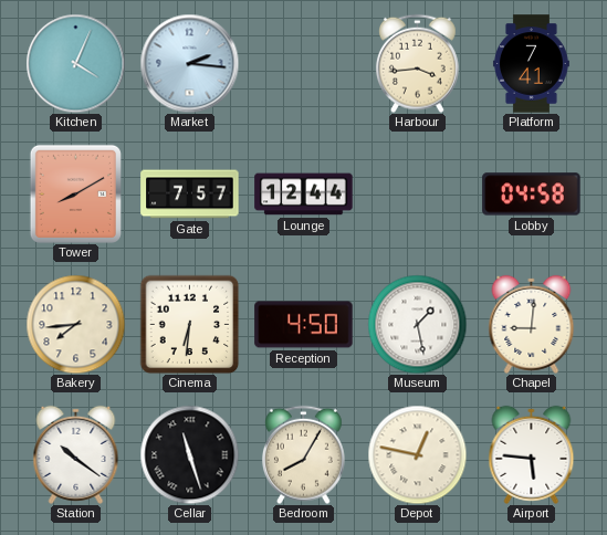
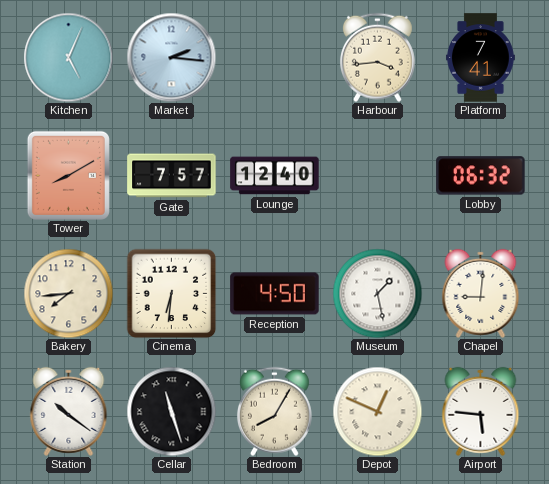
Kitchen: 4:04 -> 5:04
Lounge: 12:44 -> 12:40
Lobby: 04:58 -> 06:32
Depot: 12:47 -> 12:49
